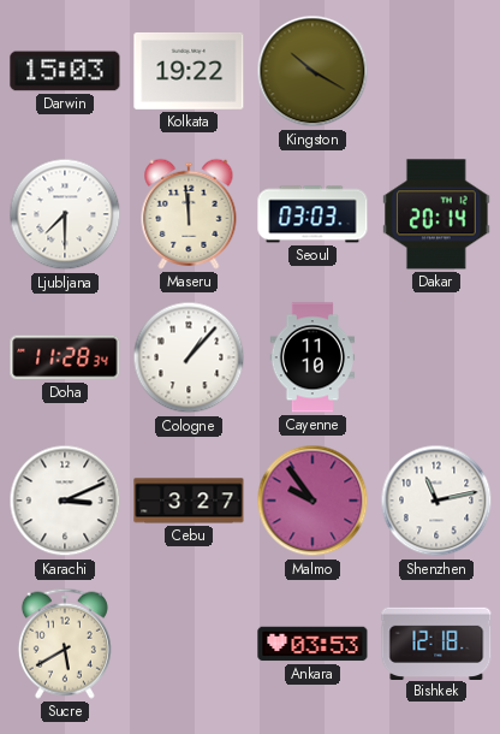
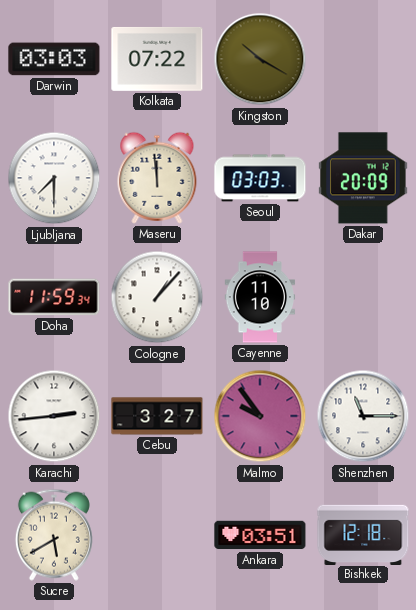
Darwin: 15:03 -> 03:03
Kolkata: 19:22 -> 07:22
Dakar: 20:14 -> 20:09
Doha: 11:28 -> 11:59
Karachi: 3:11 -> 2:44
Shenzhen: 11:13 -> 11:15
Ankara: 03:53 -> 03:51
